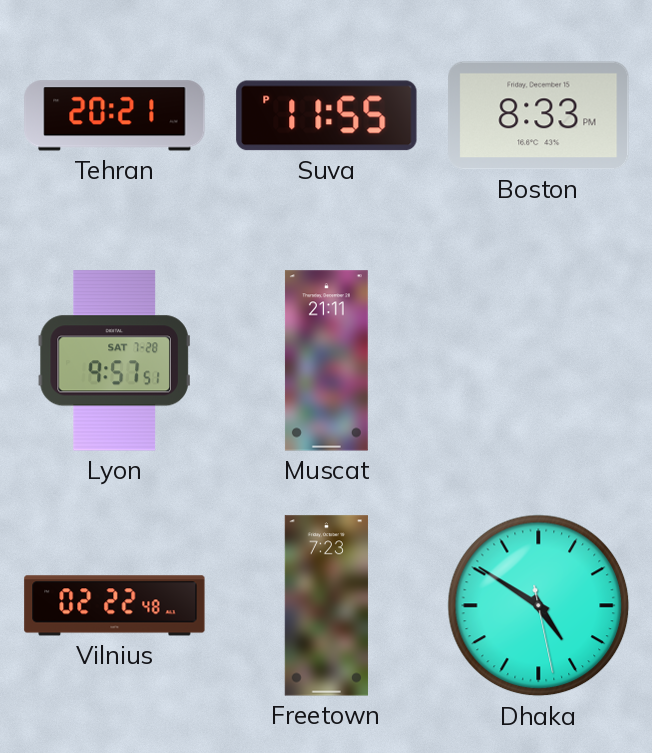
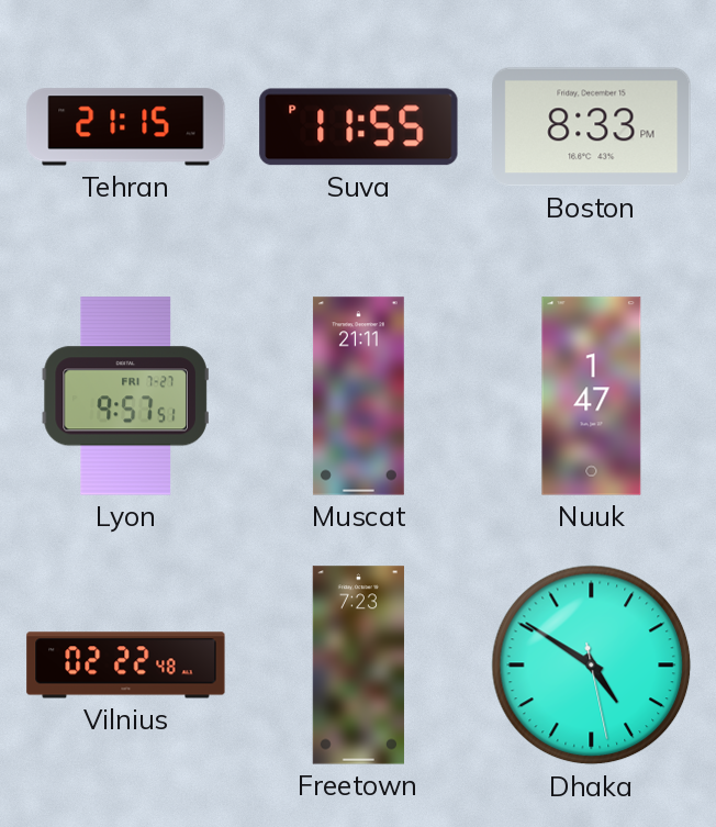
Tehran: 20:21 -> 21:15
Lyon date: SAT 7-28 -> FRI 7-27
Nuuk: none -> 1:47
